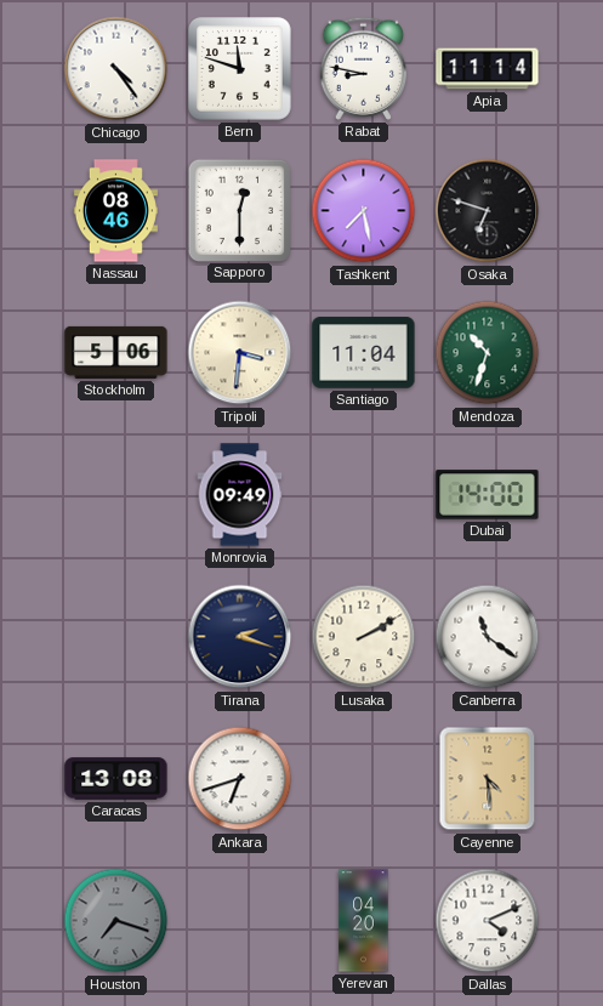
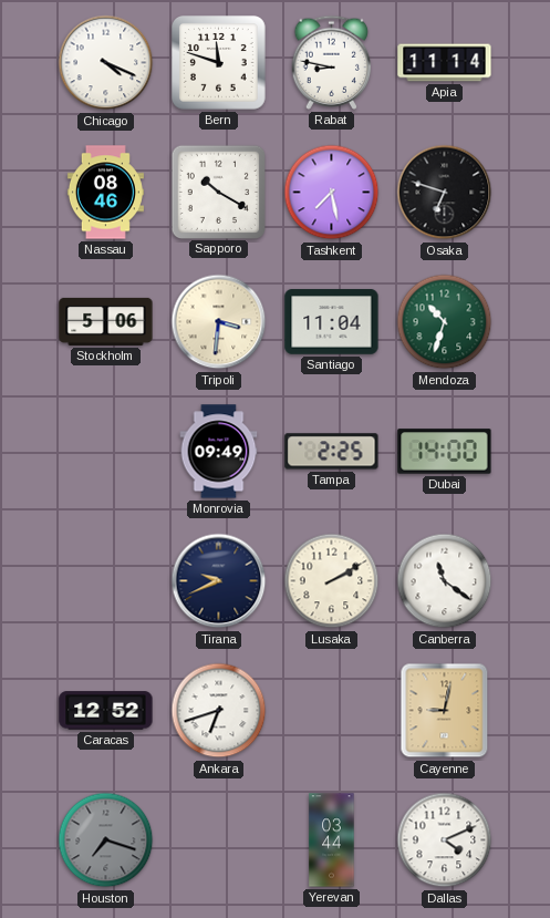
Chicago: 4:24 -> 4:19
Sapporo: 12:30 -> 10:20
Tampa: none -> 2:25
Tirana: 2:18 -> 9:41
Caracas: 13:08 -> 12:52
Cayenne: 4:29 -> 9:02
Yerevan: 04:20 -> 03:44
